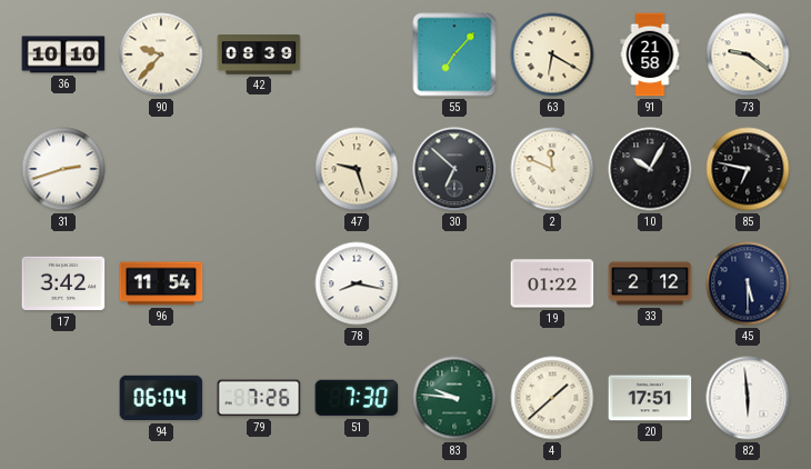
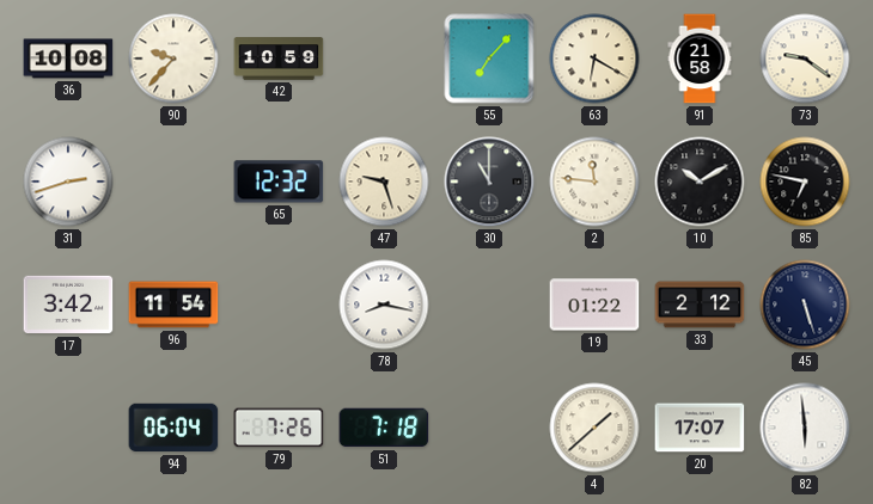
36: 10:10 -> 10:08
42: 08:39 -> 10:59
65: none -> 12:32
30: 6:52 -> 11:00
2: 11:49 -> 11:46
10: 10:05 -> 10:10
45: 5:30 -> 5:27
51: 7:30 -> 7:18
83: 9:46 -> none
20: 17:51 -> 17:07
